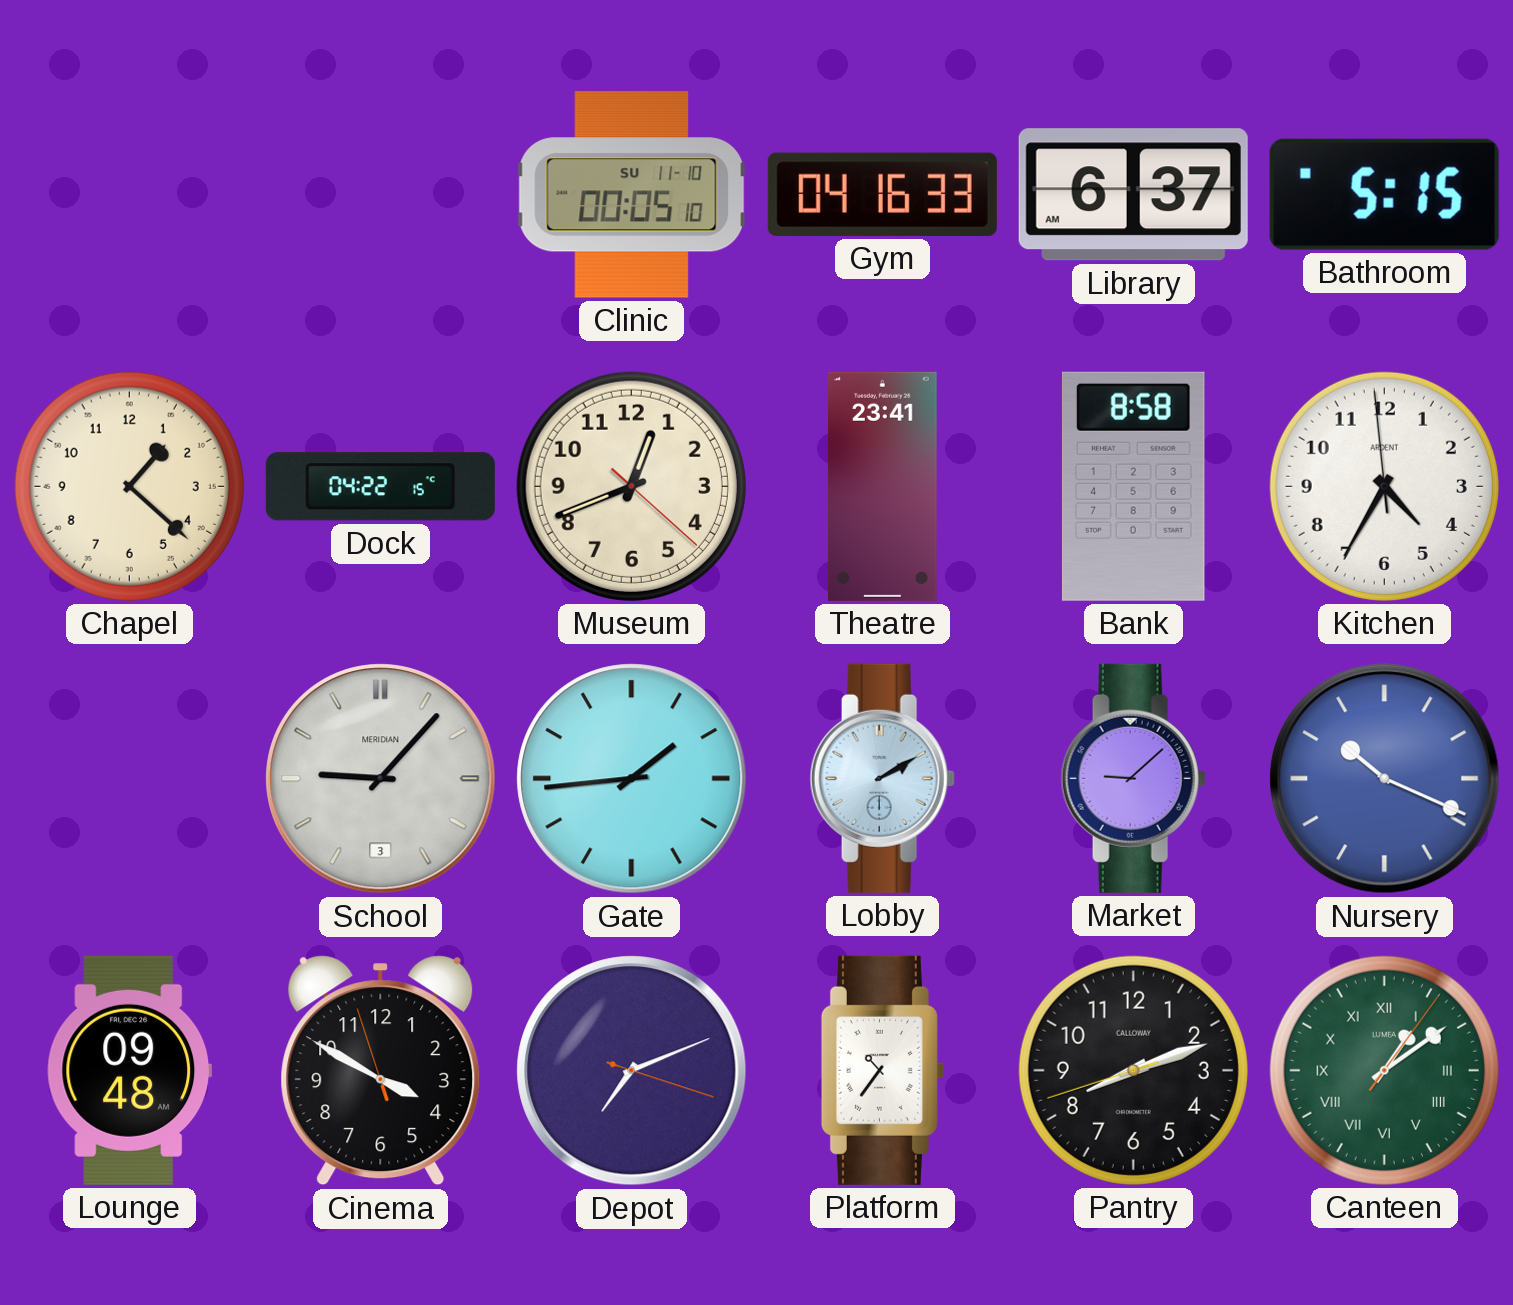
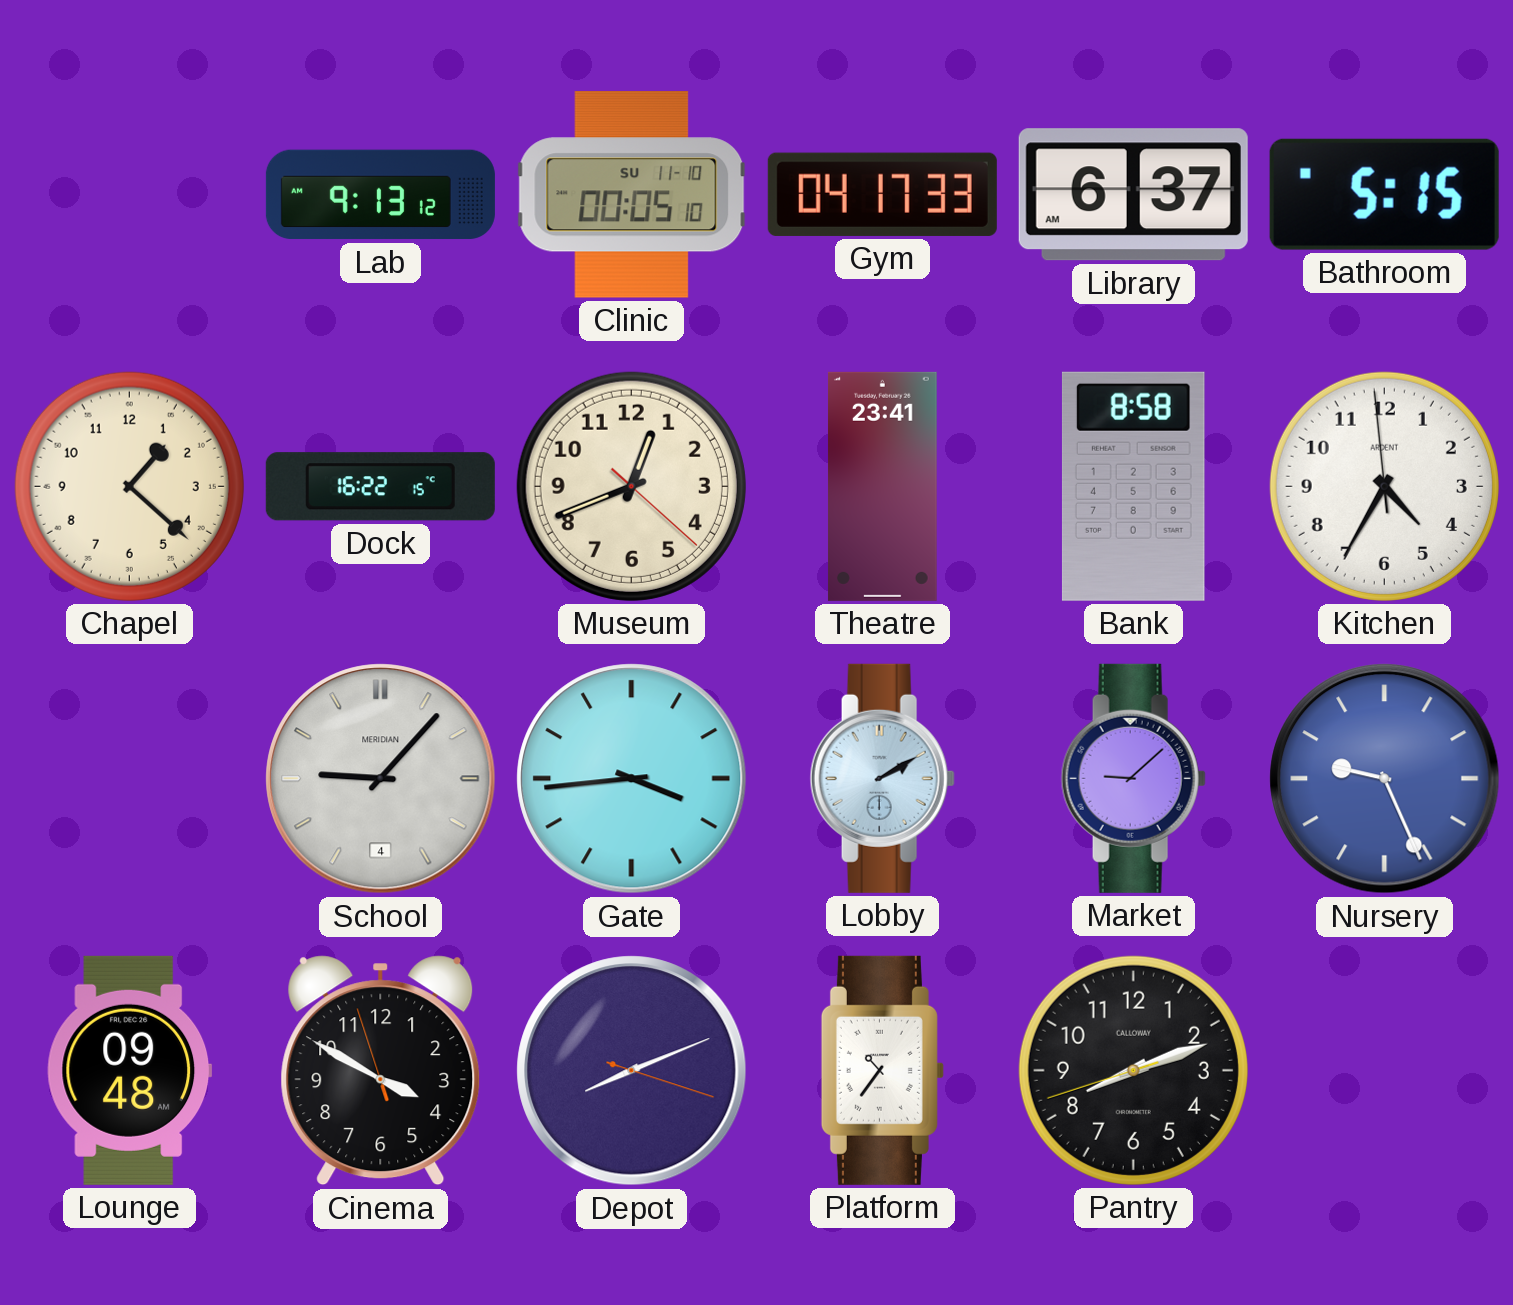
Lab: none -> 9:13
Gym: 04:16 -> 04:17
Dock: 04:22 -> 16:22
School date: 3 -> 4
Gate: 1:44 -> 3:44
Nursery: 10:19 -> 9:26
Depot: 7:11 -> 8:11
Canteen: 1:09 -> none
